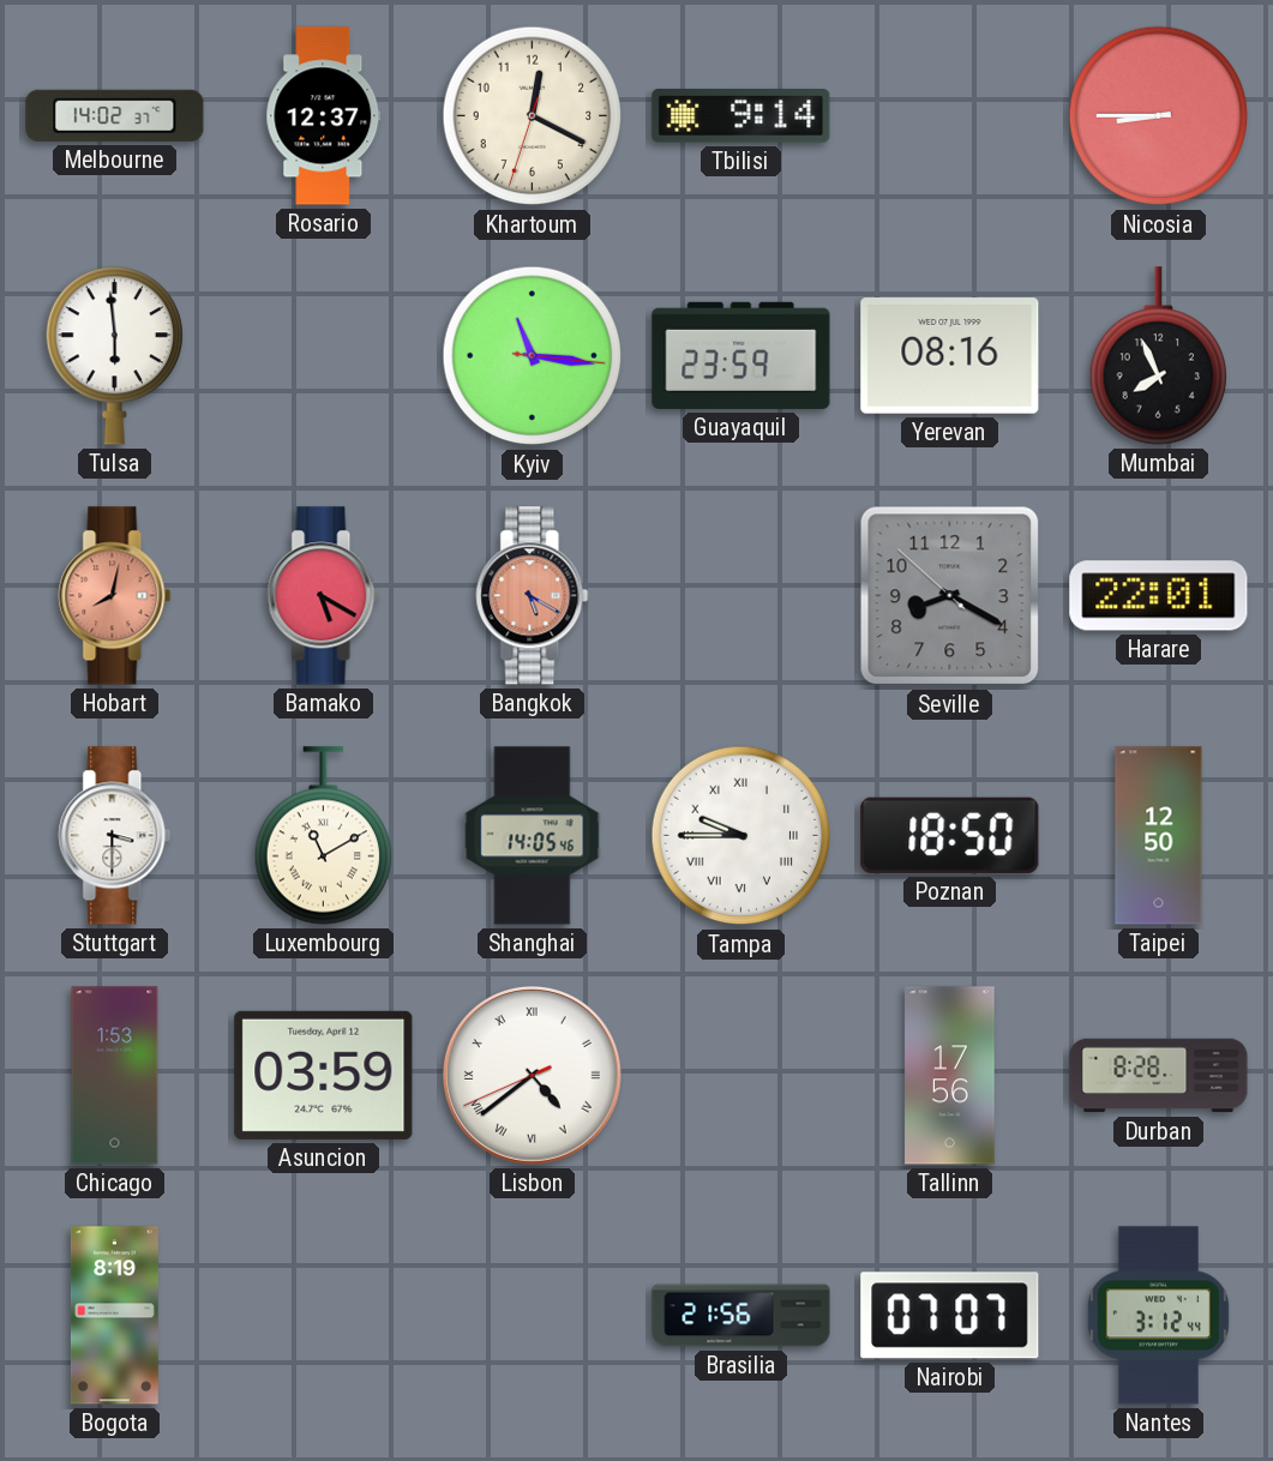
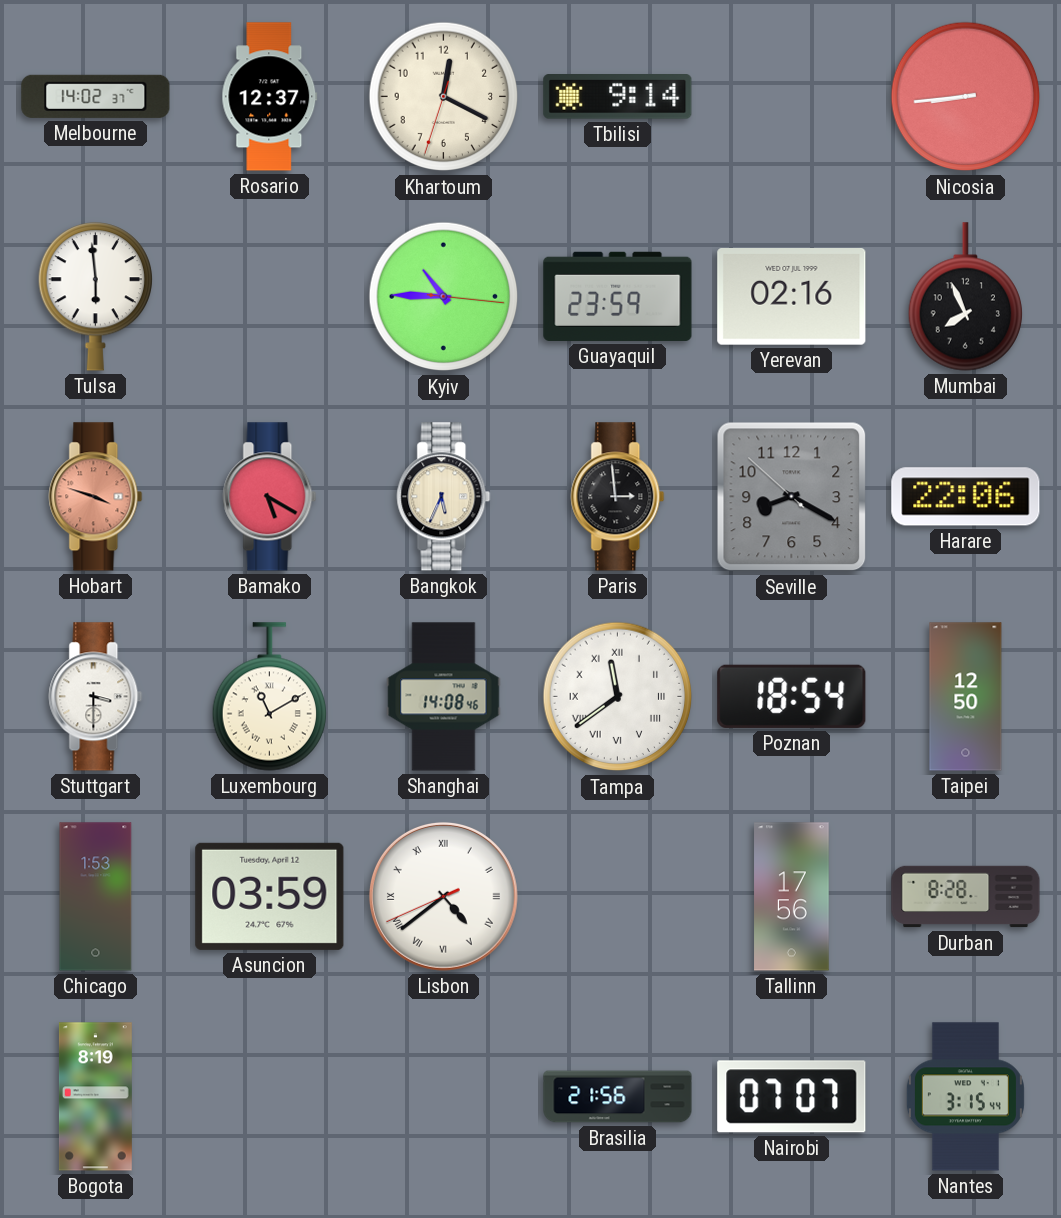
Nicosia: 8:45 -> 8:44
Kyiv: 11:16 -> 10:45
Yerevan: 08:16 -> 02:16
Hobart: 8:02 -> 3:48
Bangkok: 5:20 -> 5:34
Bangkok dial: salmon -> cream
Paris: none -> 2:59
Harare: 22:01 -> 22:06
Shanghai: 14:05 -> 14:08
Tampa: 9:45 -> 11:39
Poznan: 18:50 -> 18:54
Nantes: 3:12 -> 3:15
